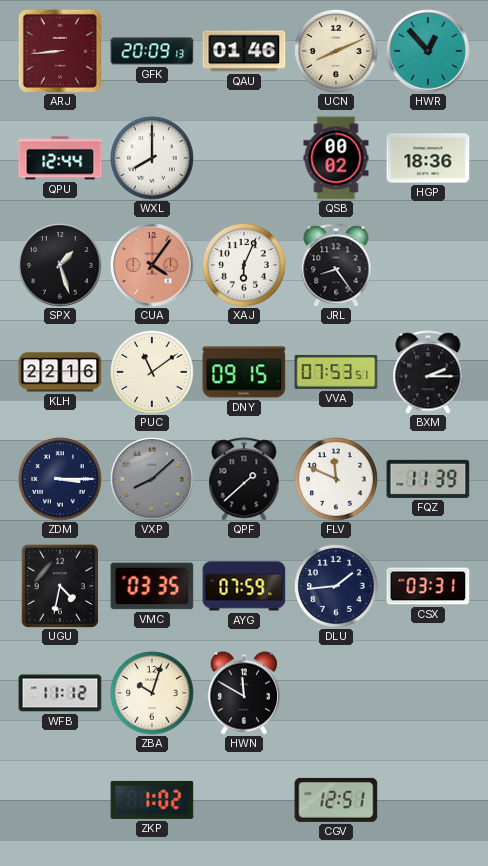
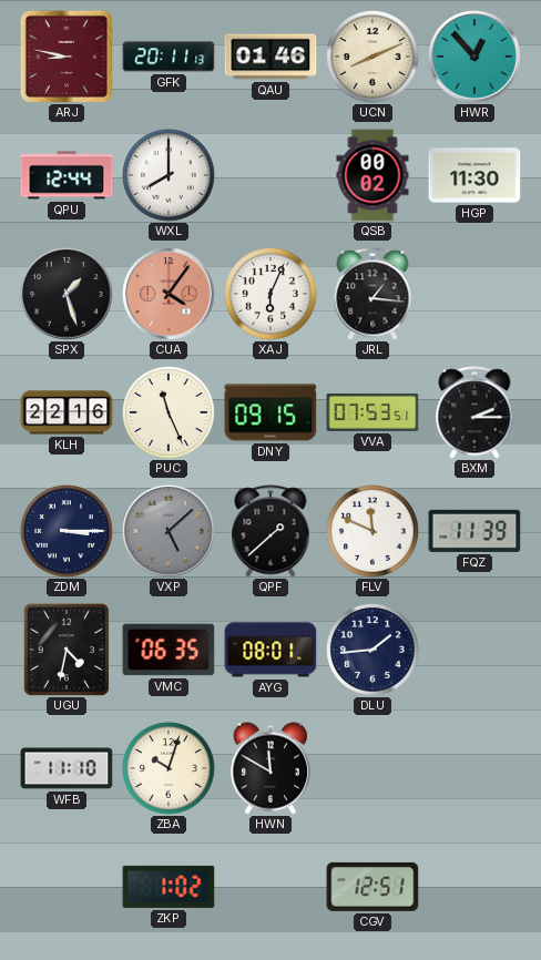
ARJ: 8:44 -> 8:47
GFK: 20:09 -> 20:11
HGP: 18:36 -> 11:30
JRL: 8:24 -> 1:16
PUC: 11:09 -> 11:26
VXP: 8:08 -> 5:08
VMC: 03:35 -> 06:35
AYG: 07:59 -> 08:01
CSX: 03:31 -> none
WFB: 11:12 -> 11:10
